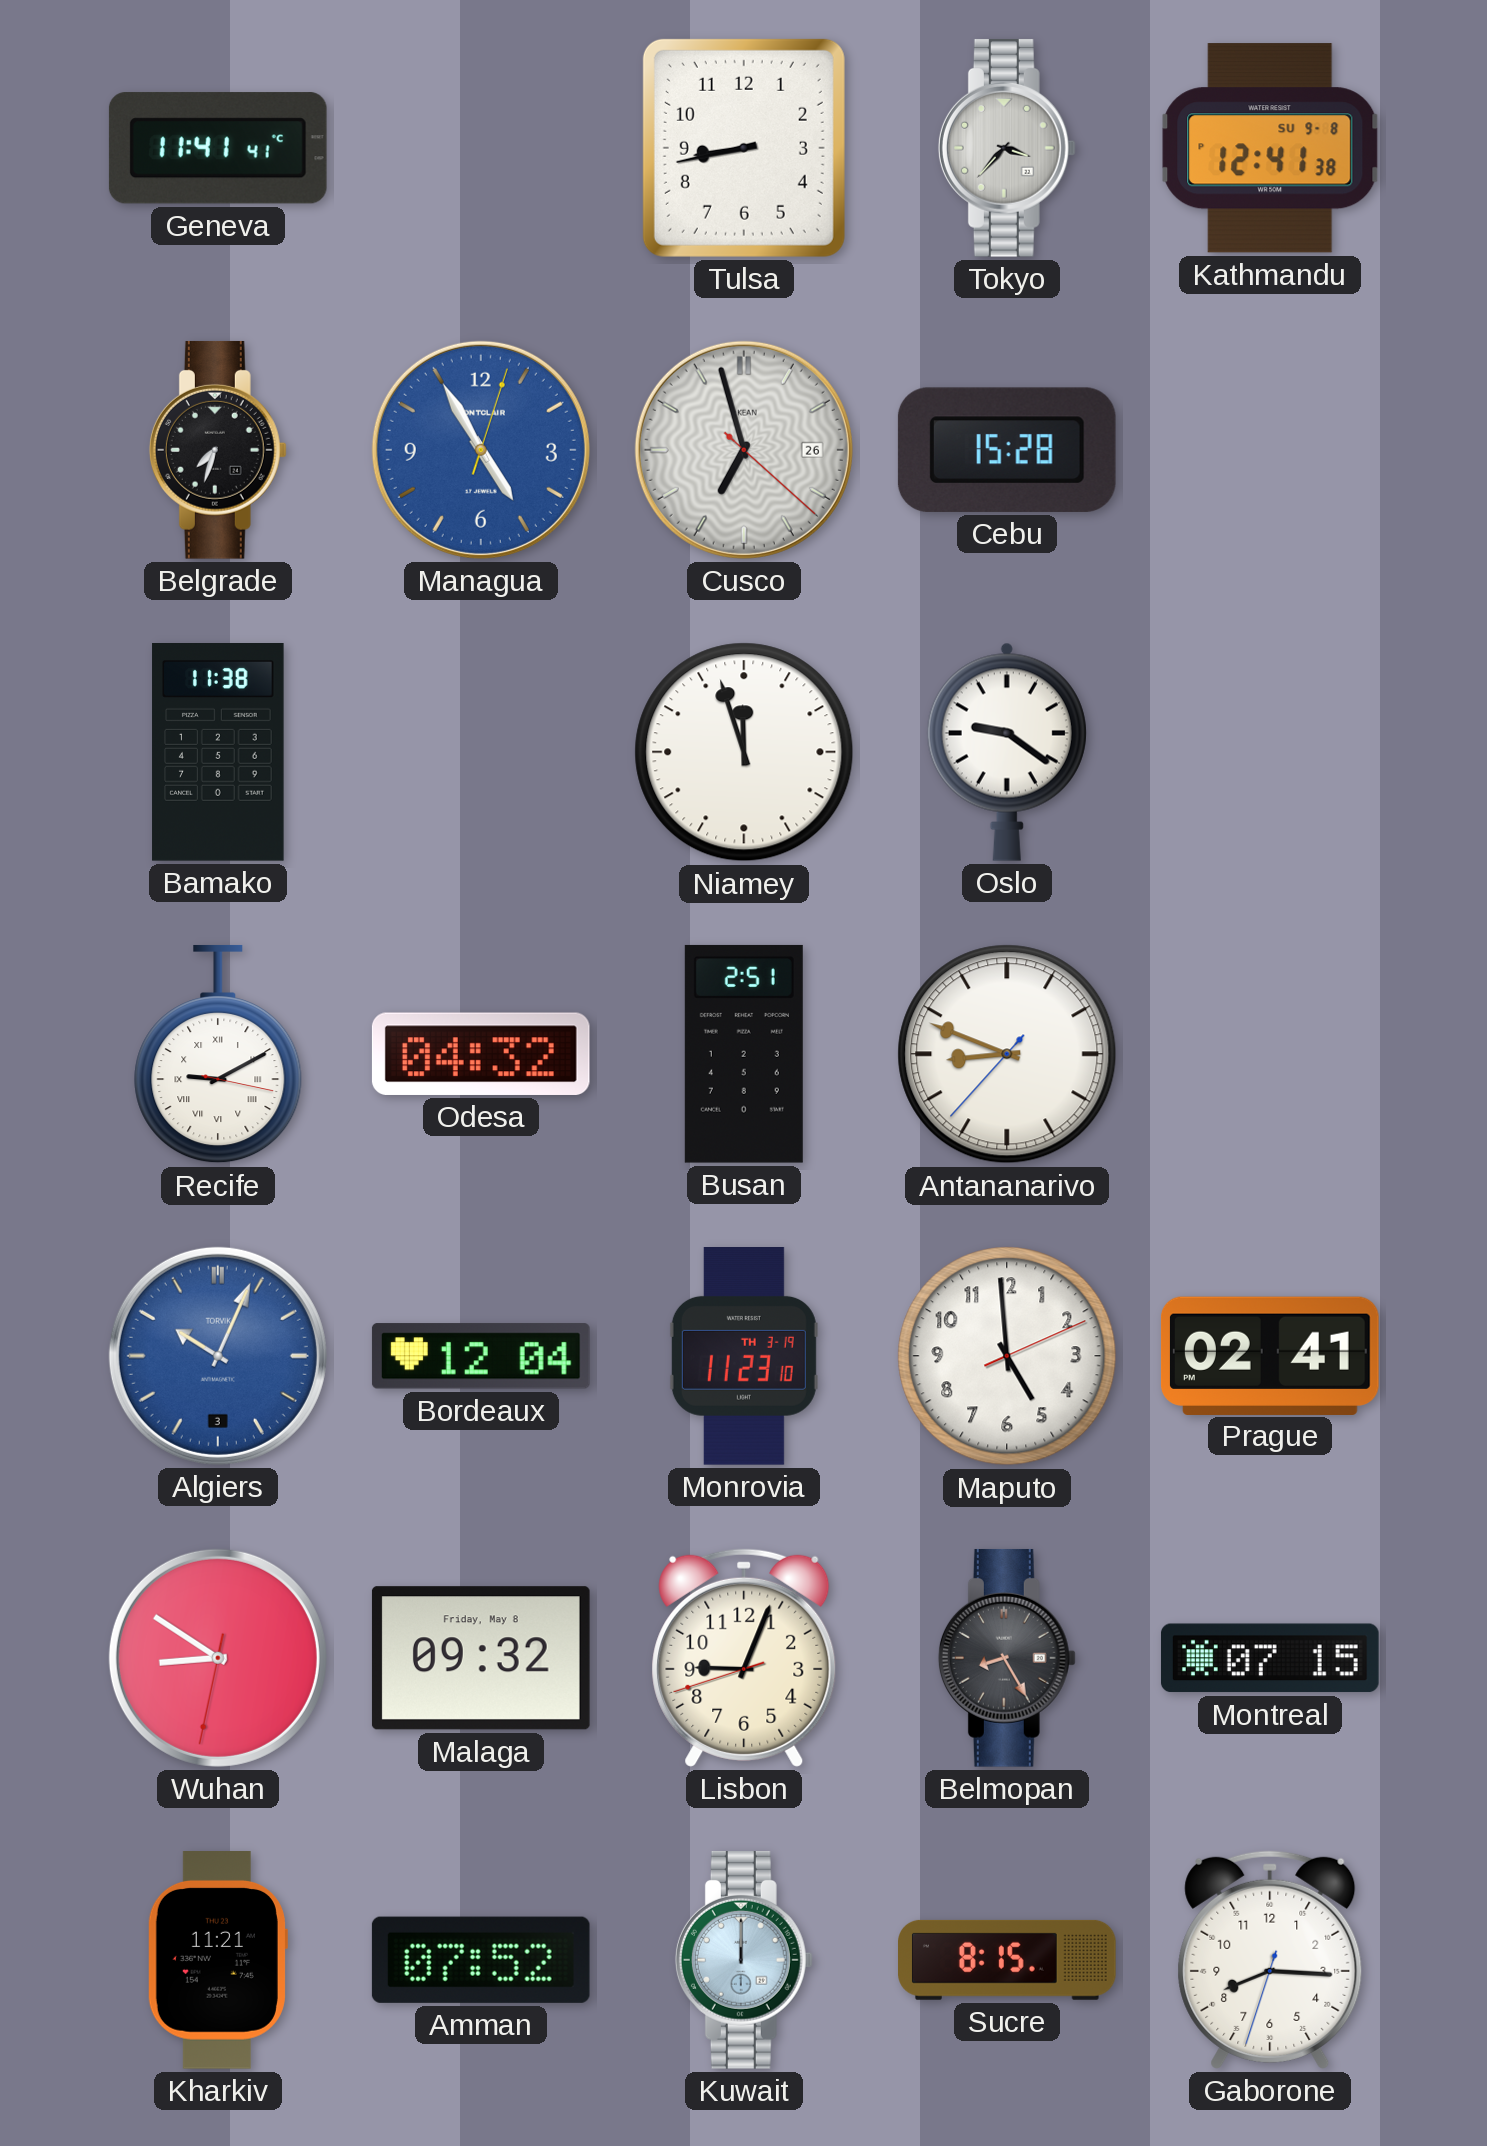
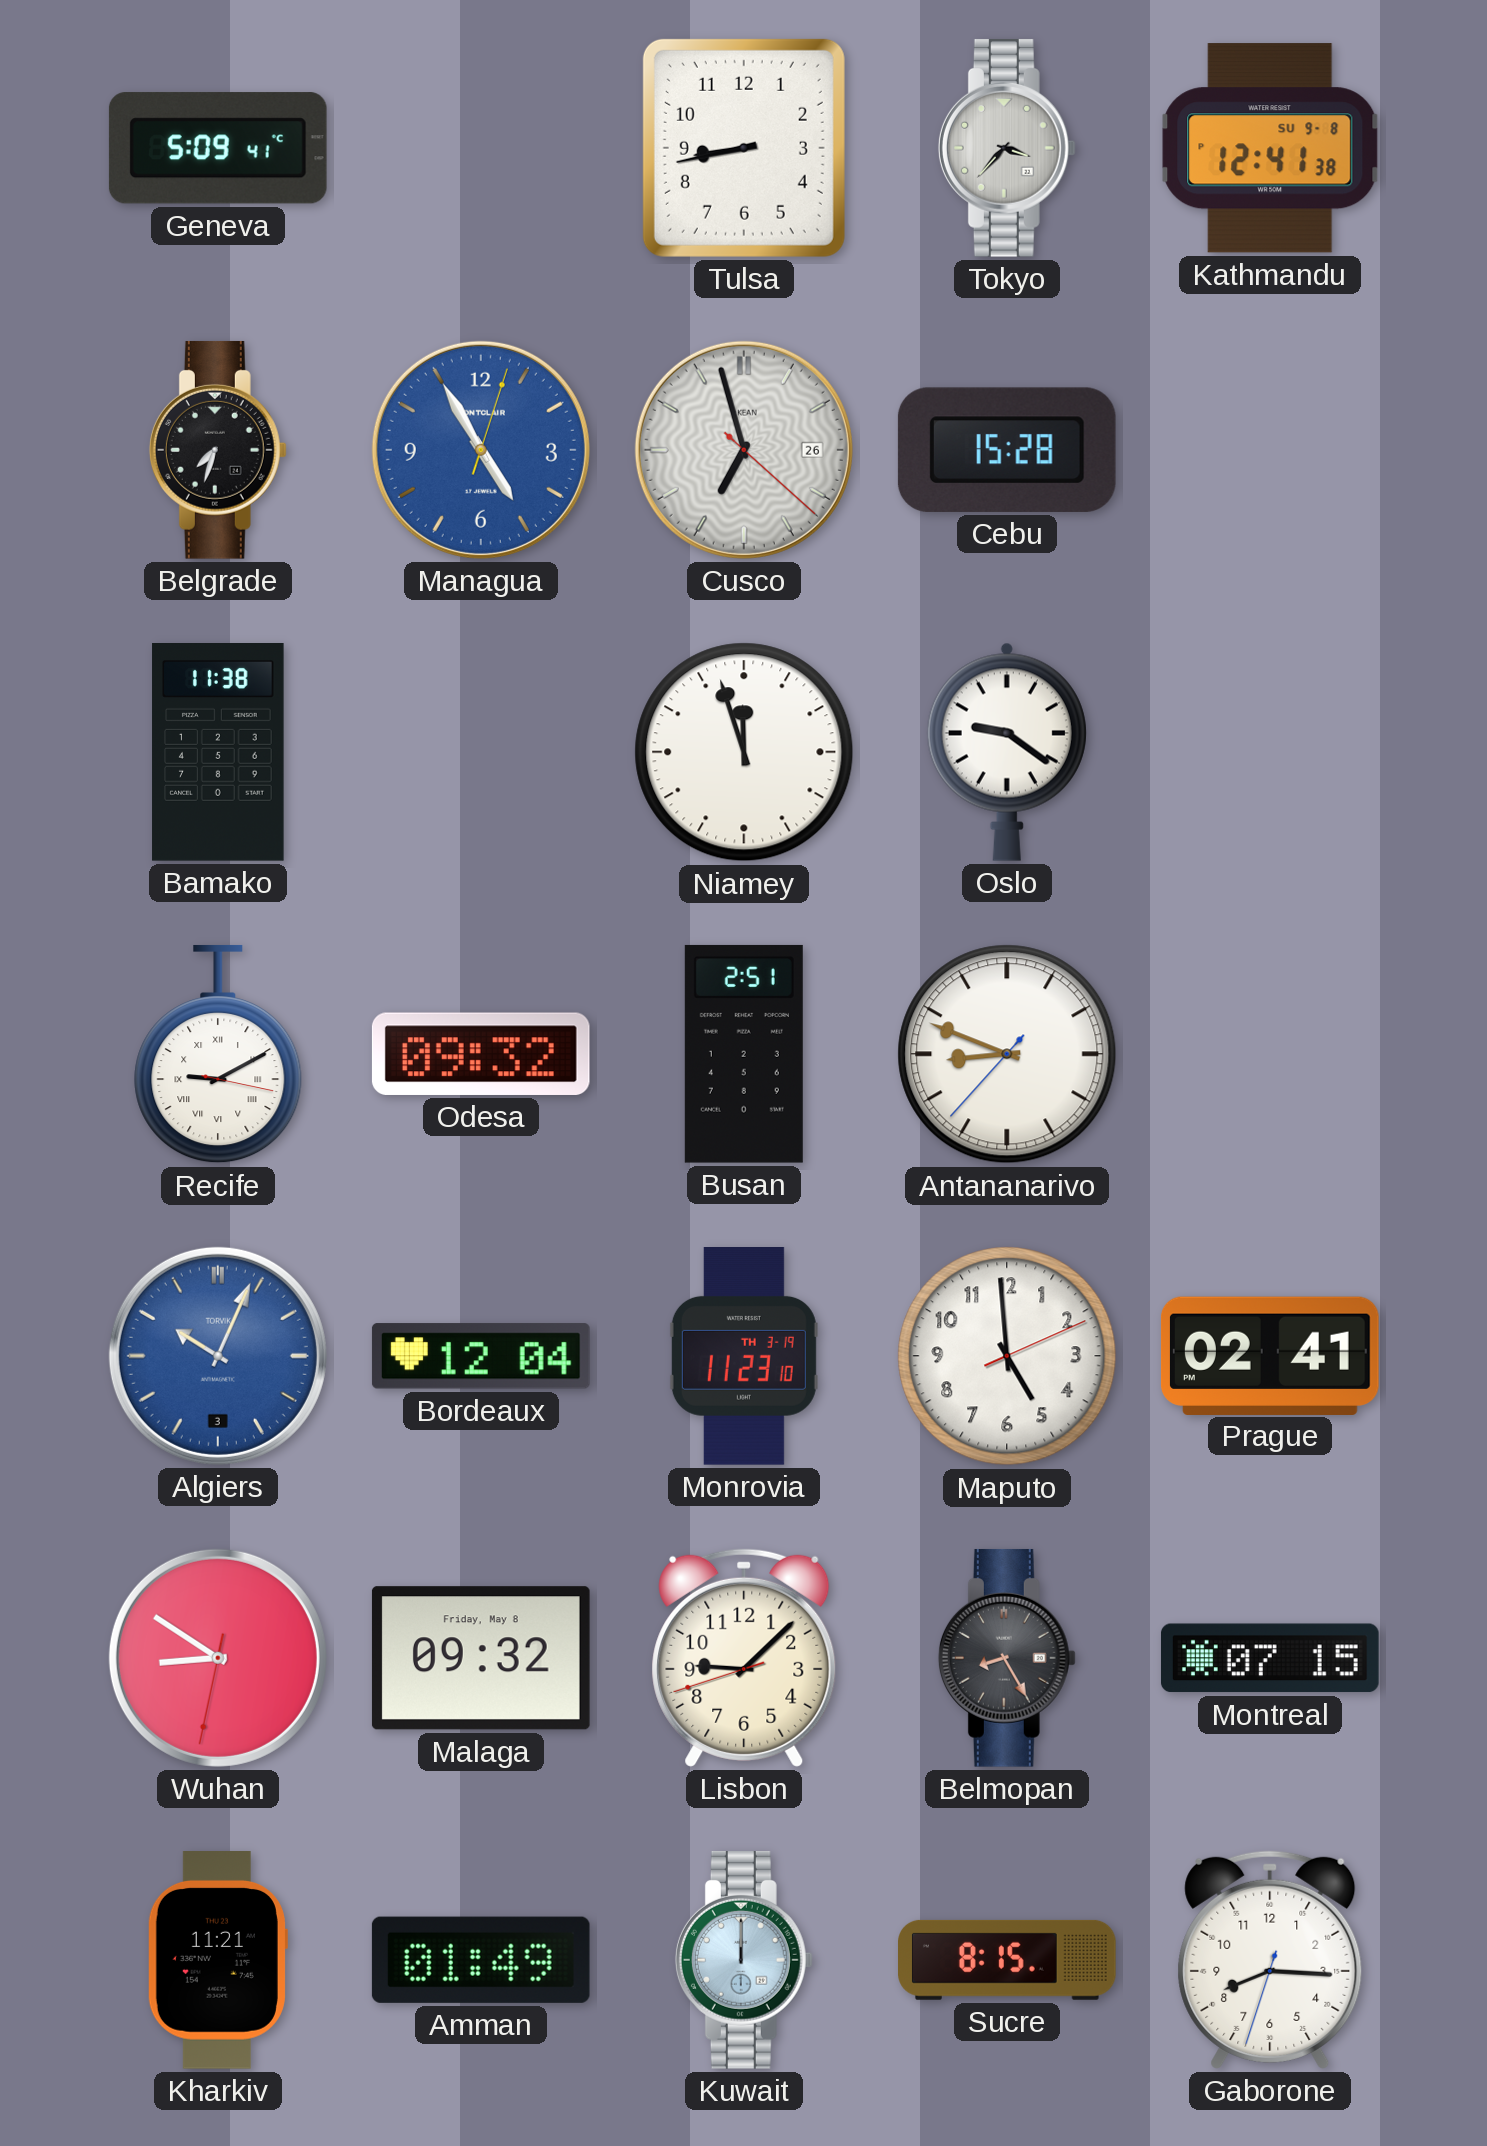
Geneva: 11:41 -> 5:09
Odesa: 04:32 -> 09:32
Lisbon: 9:03 -> 9:07
Amman: 07:52 -> 01:49
